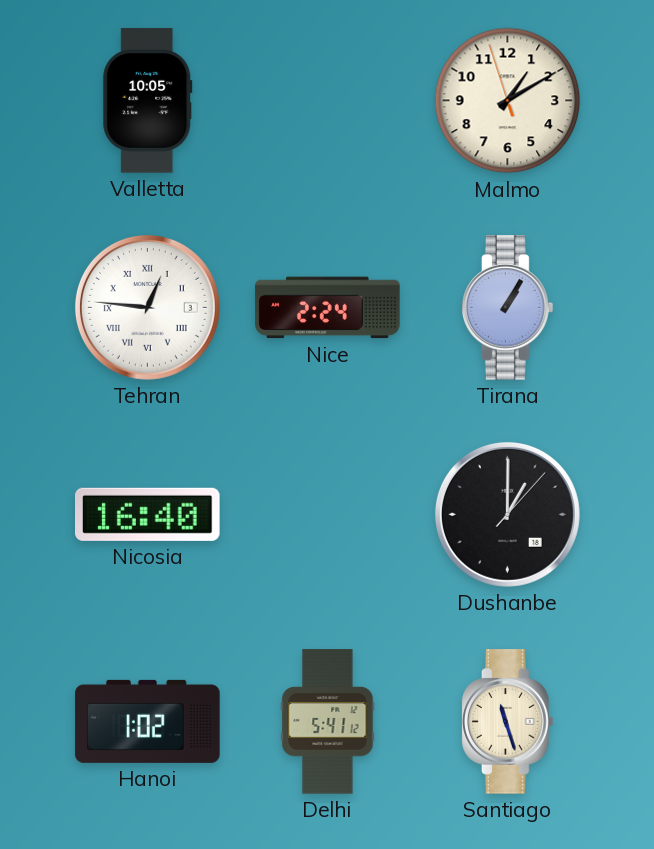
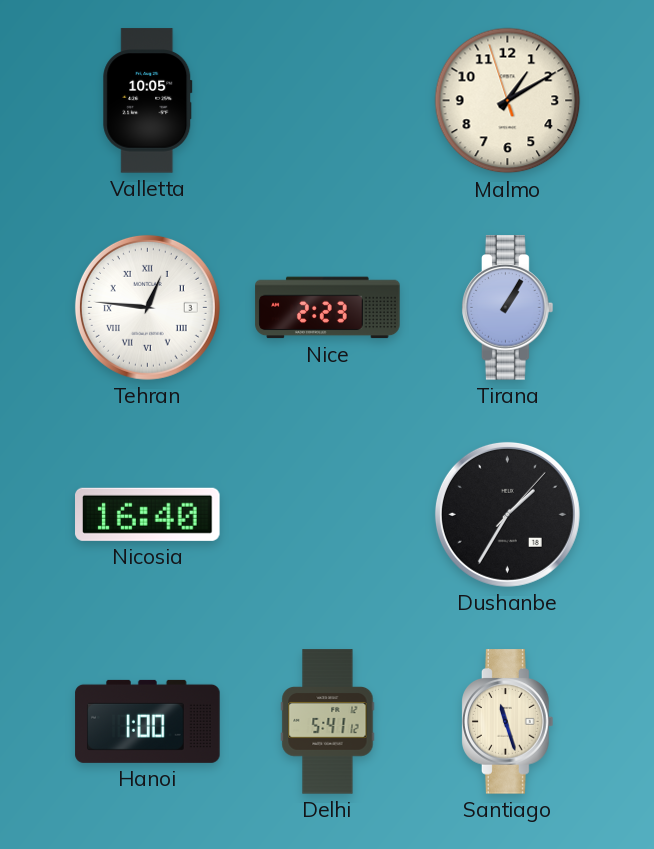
Nice: 2:24 -> 2:23
Dushanbe: 1:00 -> 1:35
Hanoi: 1:02 -> 1:00
